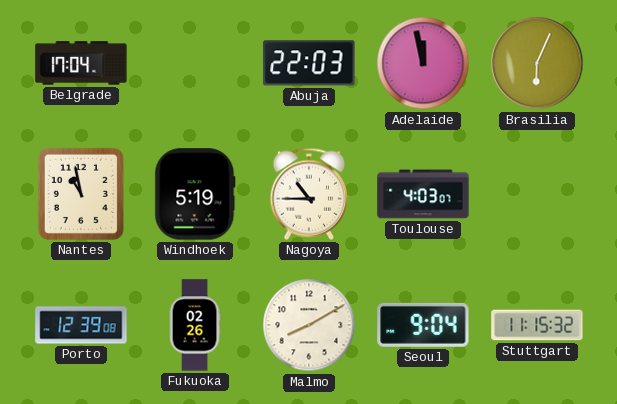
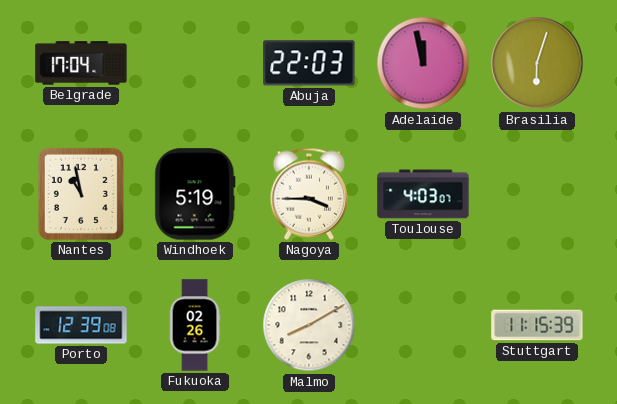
Brasilia: 6:04 -> 6:03
Nagoya: 10:45 -> 3:45
Seoul: 9:04 -> none
Stuttgart: 11:15:32 -> 11:15:39
